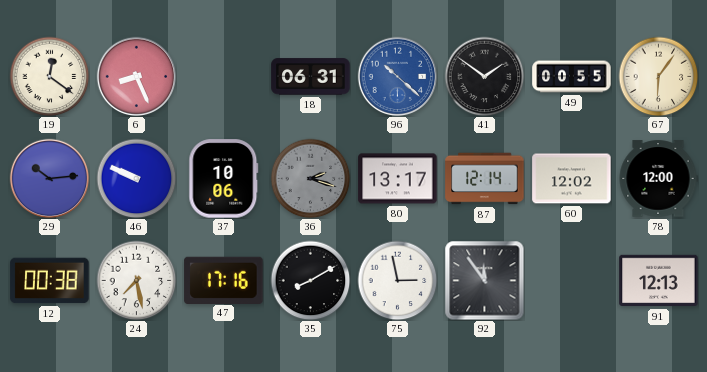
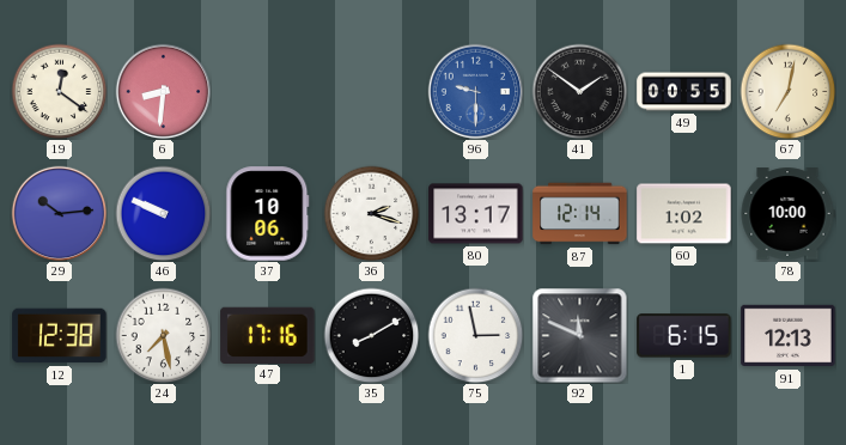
6: 8:26 -> 8:31
18: 06:31 -> none
96: 10:22 -> 9:30
67: 6:06 -> 7:02
36 dial: grey -> white
60: 12:02 -> 1:02
78: 12:00 -> 10:00
12: 00:38 -> 12:38
92: 11:54 -> 11:49
1: none -> 6:15
